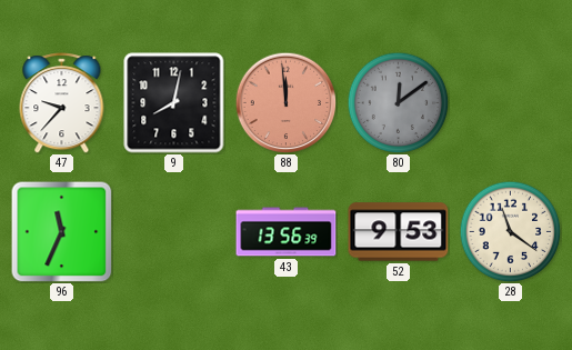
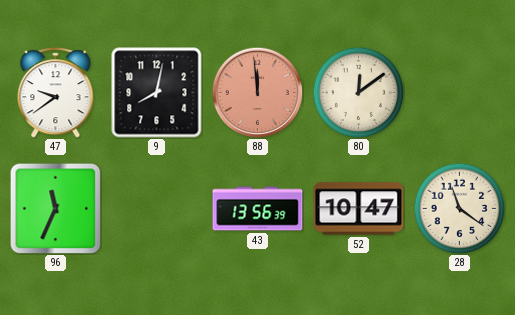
47: 9:37 -> 9:39
80 dial: grey -> cream
52: 9:53 -> 10:47
